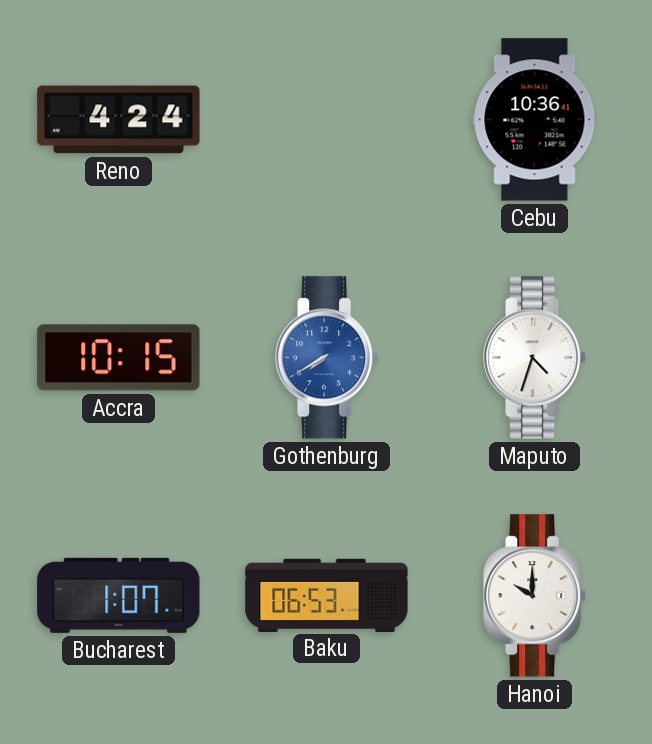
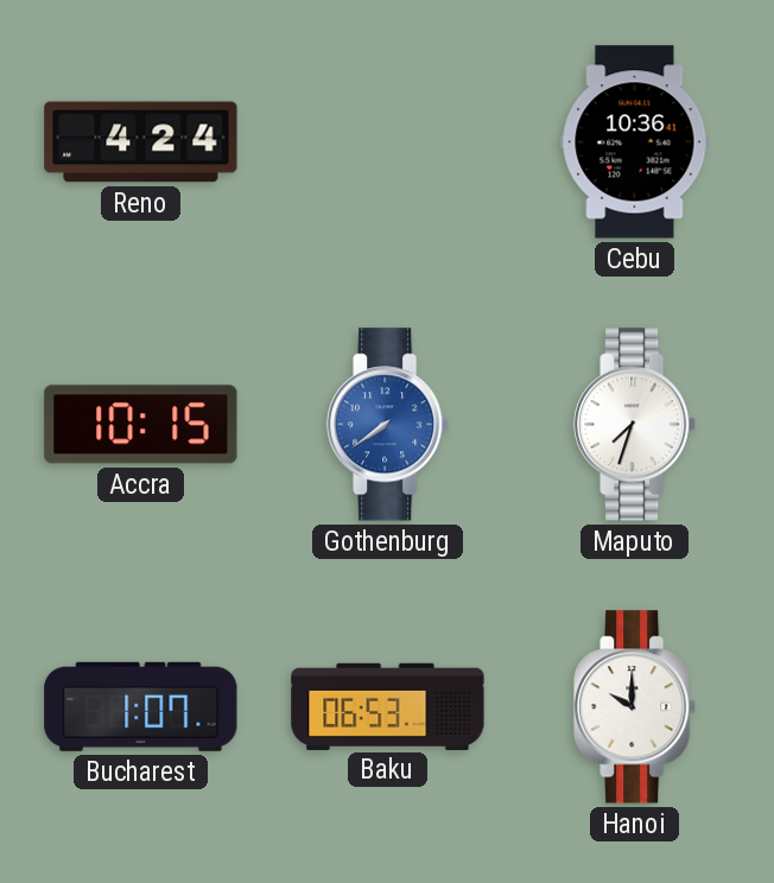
Gothenburg: 7:40 -> 7:39
Maputo: 4:33 -> 7:33
